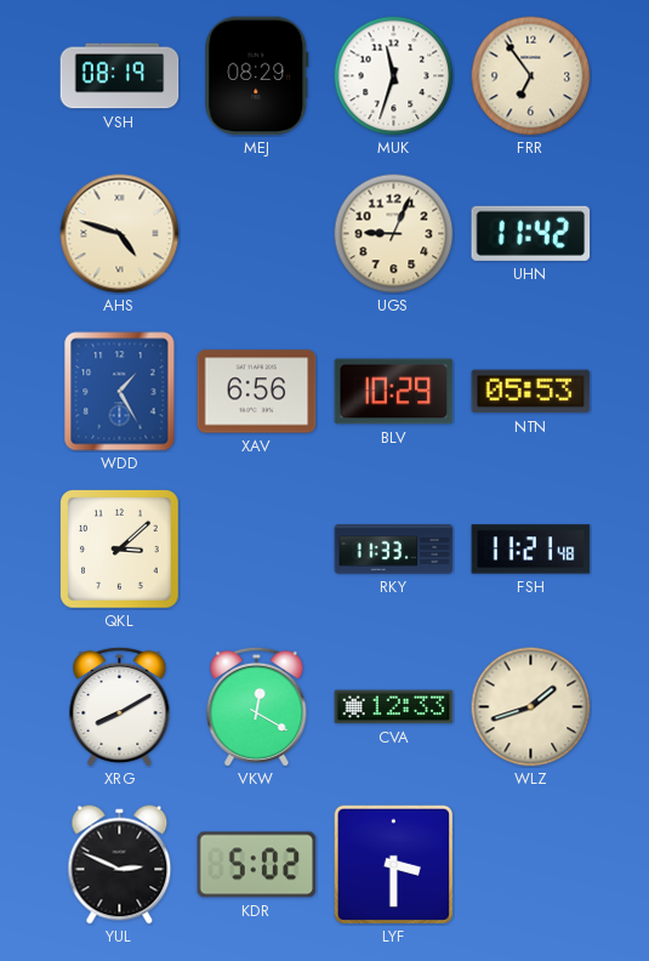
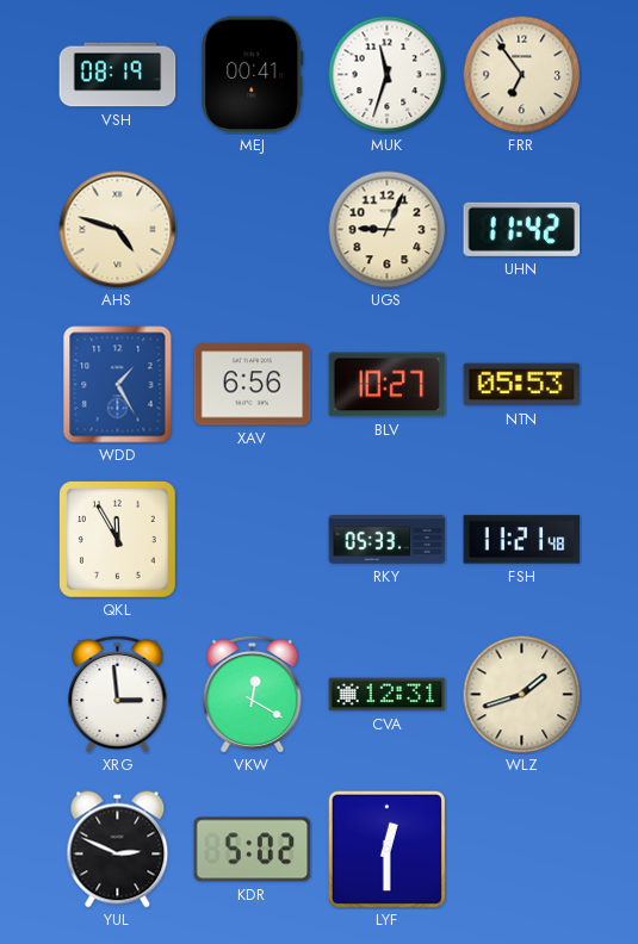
MEJ: 08:29 -> 00:41
BLV: 10:29 -> 10:27
QKL: 3:08 -> 11:55
RKY: 11:33 -> 05:33
XRG: 8:10 -> 2:59
CVA: 12:33 -> 12:31
LYF: 3:30 -> 12:30
